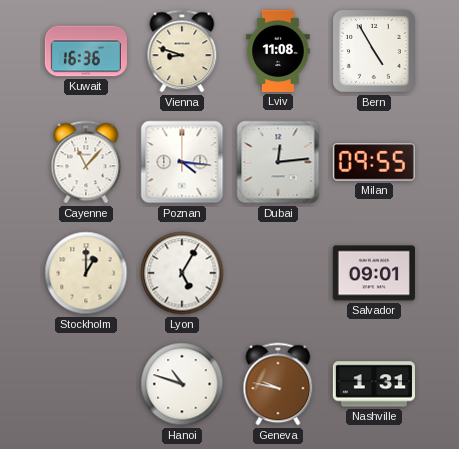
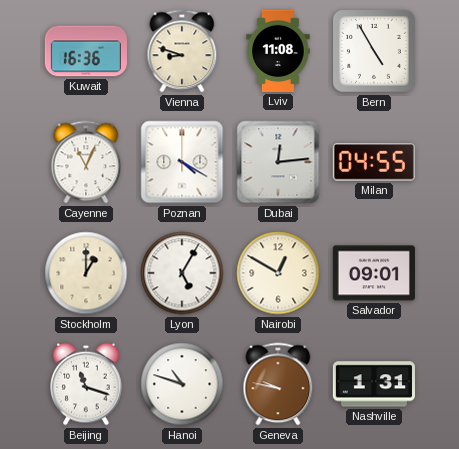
Cayenne: 11:07 -> 11:04
Poznan: 4:16 -> 4:20
Milan: 09:55 -> 04:55
Nairobi: none -> 12:50
Beijing: none -> 11:18
